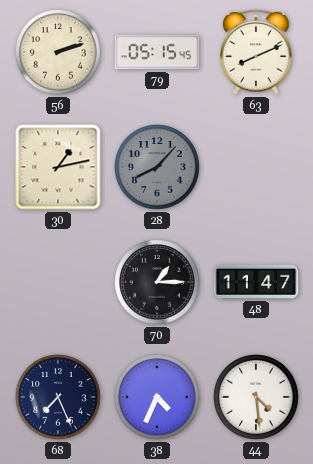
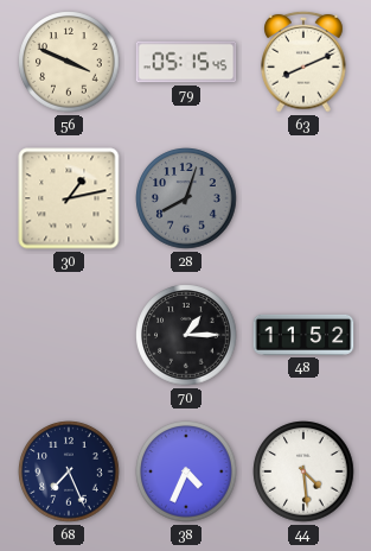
56: 2:12 -> 3:49
28: 8:07 -> 8:03
48: 11:47 -> 11:52
